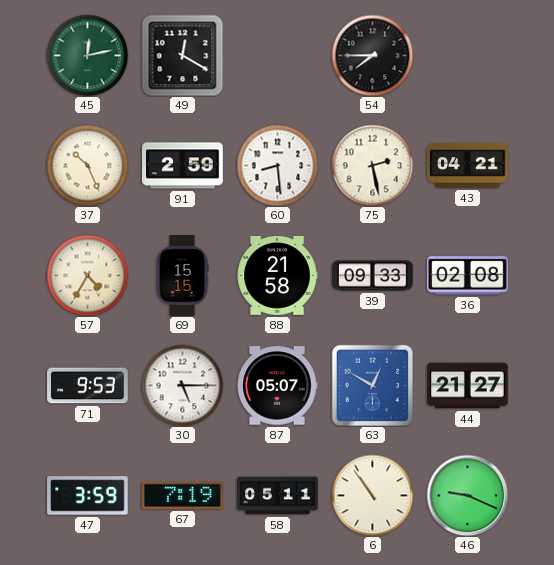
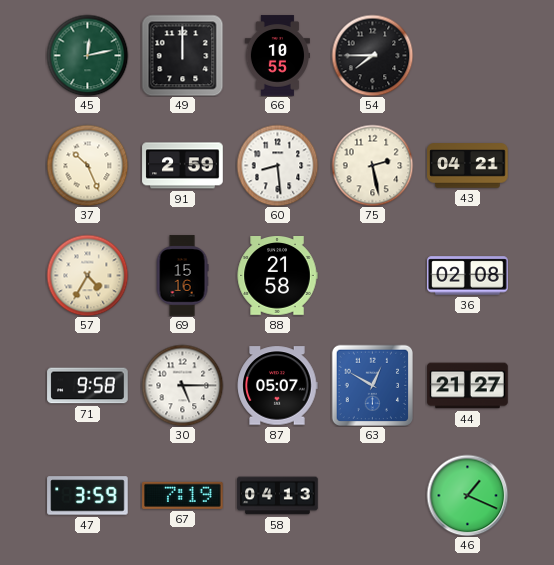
49: 12:20 -> 12:00
66: none -> 10:55
69: 15:15 -> 15:16
39: 09:33 -> none
71: 9:53 -> 9:58
58: 05:11 -> 04:13
6: 10:54 -> none
46: 9:19 -> 1:19
